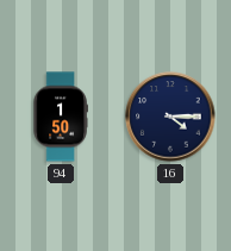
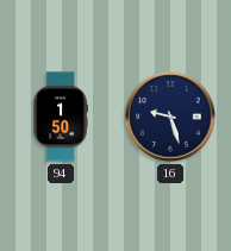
16: 4:15 -> 9:27
